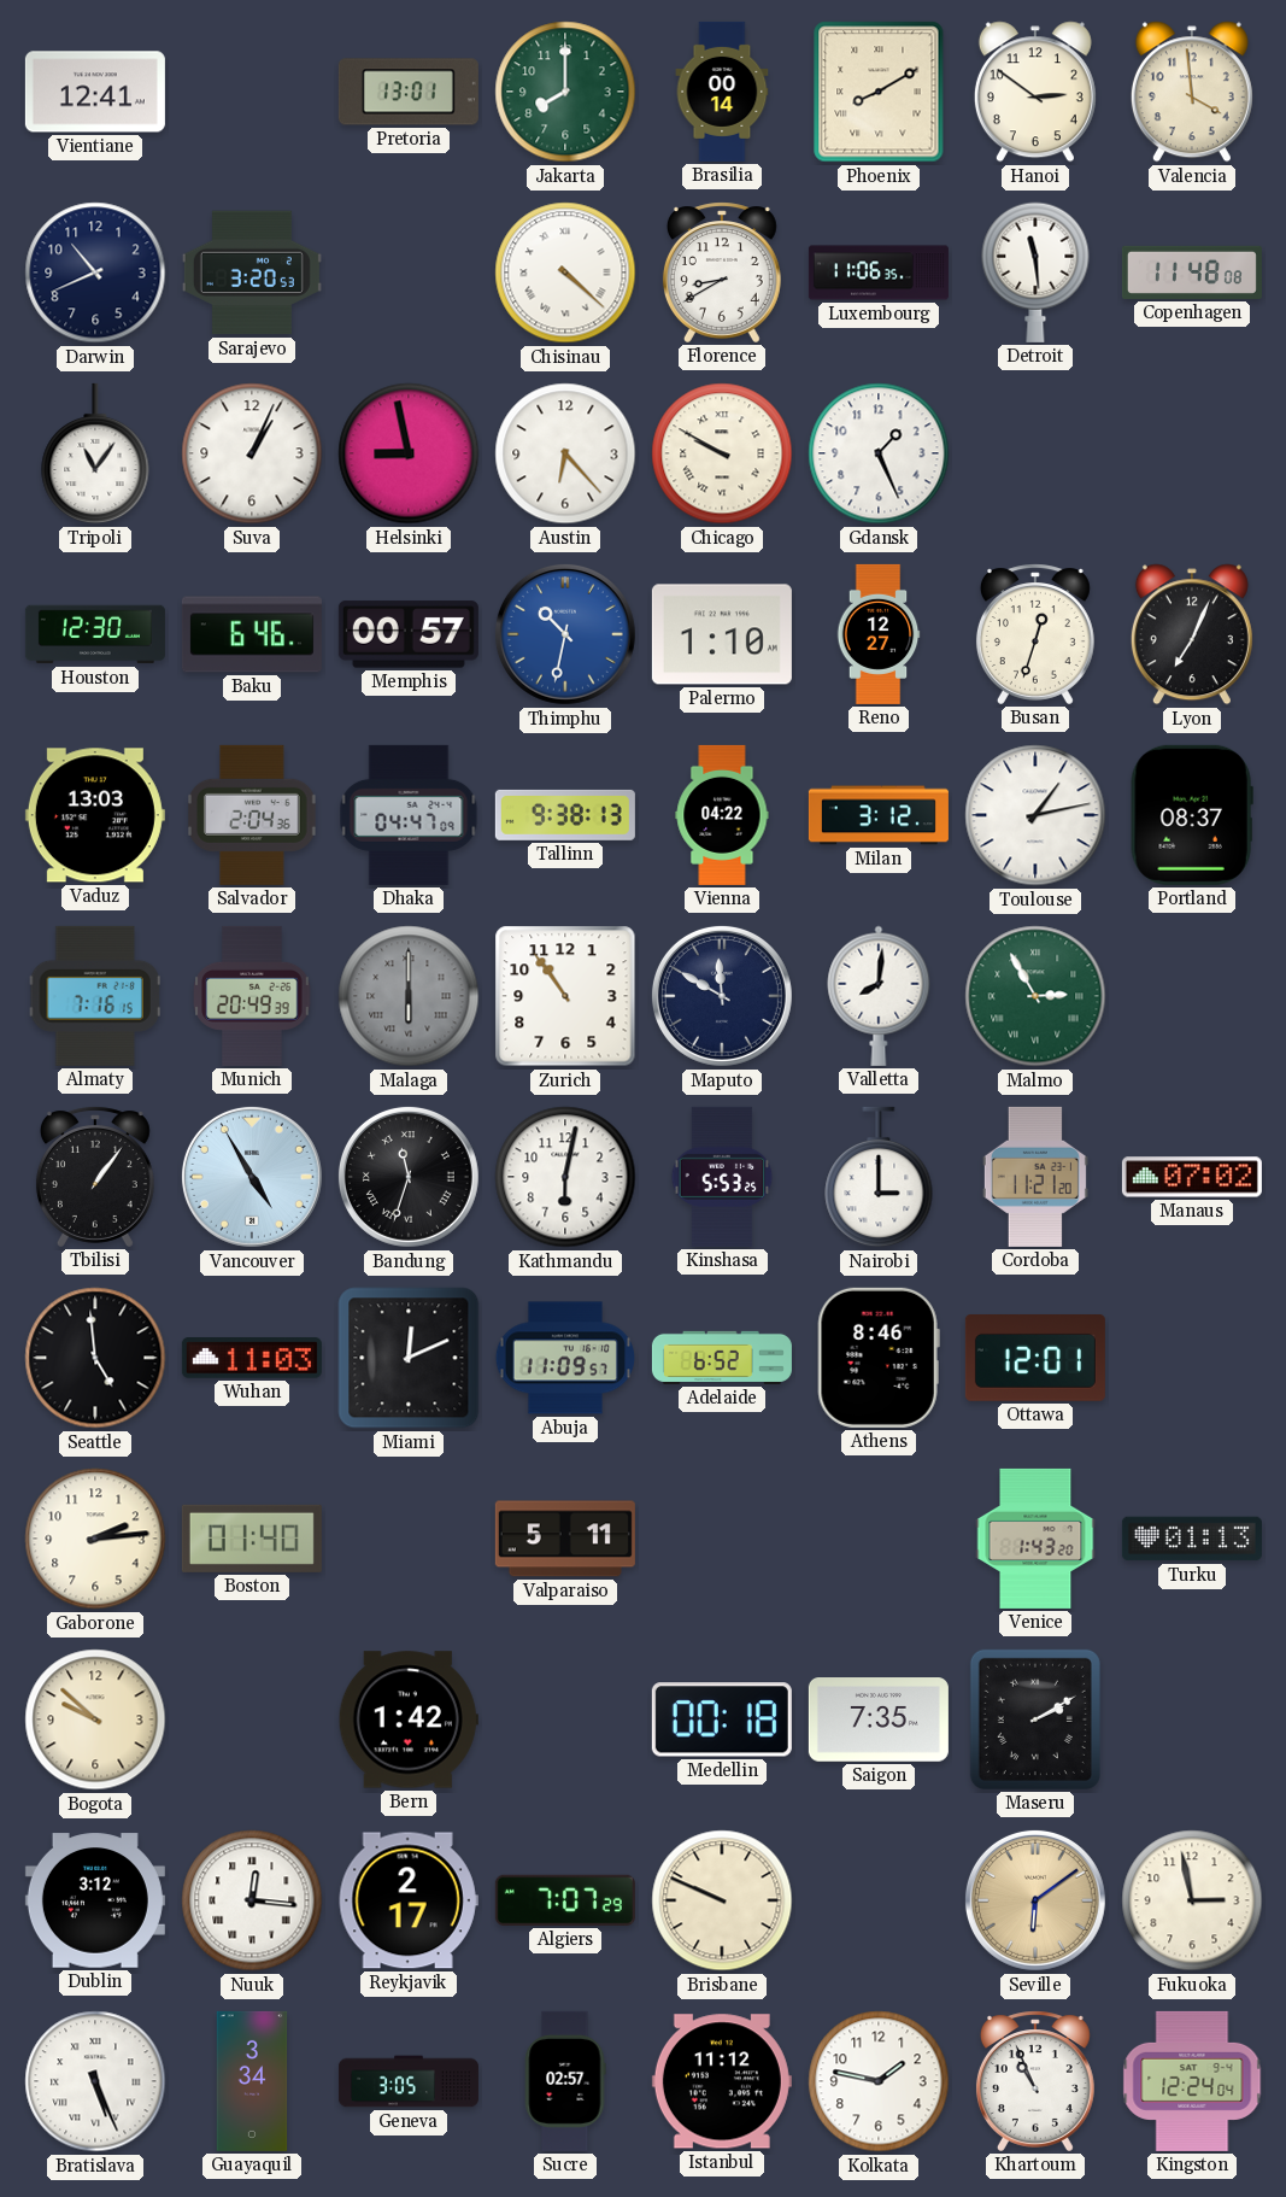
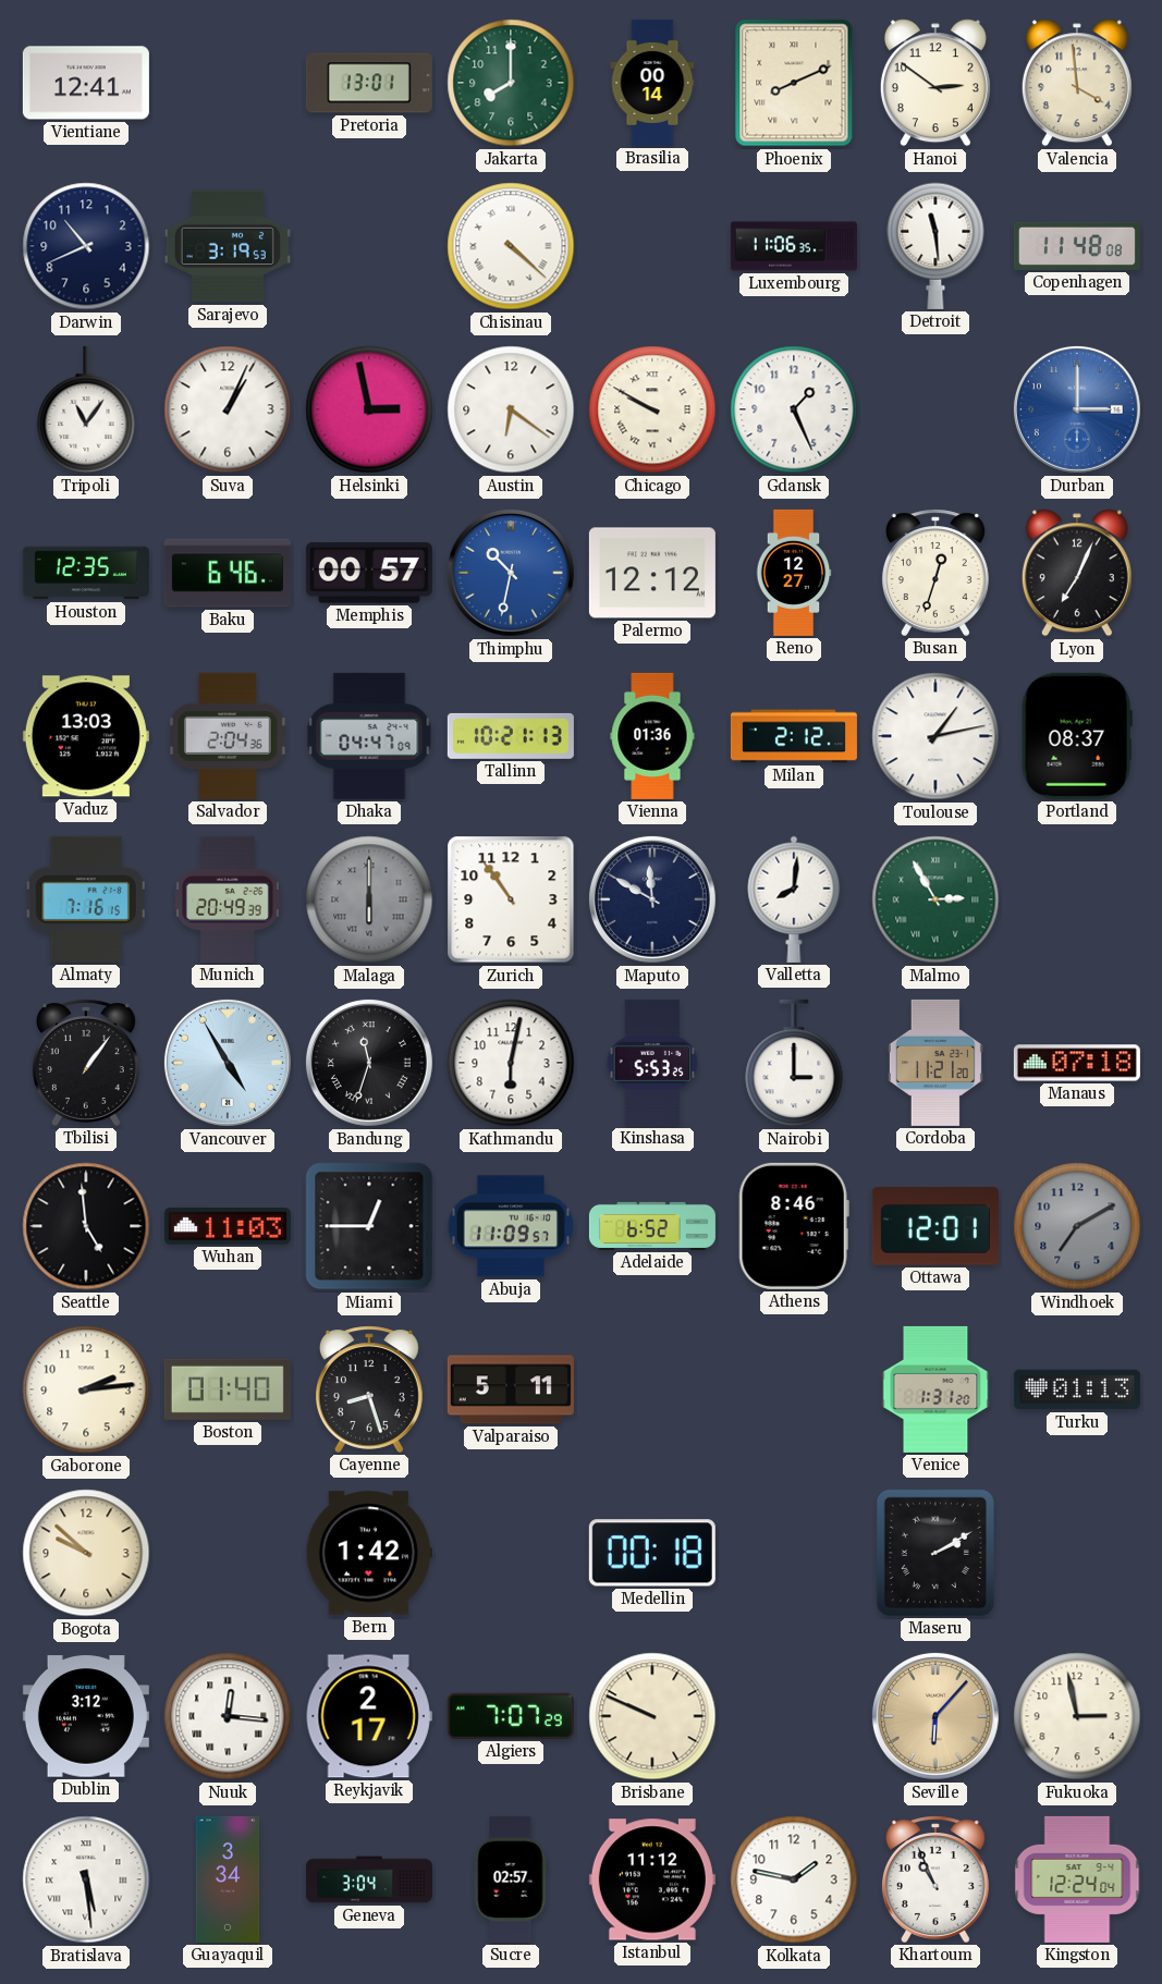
Phoenix: 8:10 -> 8:11
Sarajevo: 3:20 -> 3:19
Florence: 8:40 -> none
Helsinki: 8:58 -> 2:58
Austin: 6:23 -> 6:21
Durban: none -> 3:00
Houston: 12:30 -> 12:35
Palermo: 1:10 -> 12:12
Tallinn: 9:38 -> 10:21
Vienna: 04:22 -> 01:36
Milan: 3:12 -> 2:12
Manaus: 07:02 -> 07:18
Miami: 12:11 -> 12:45
Windhoek: none -> 7:10
Cayenne: none -> 8:27
Venice: 1:43 -> 1:31
Saigon: 7:35 -> none
Seville: 6:09 -> 6:07
Bratislava: 5:26 -> 5:29
Geneva: 3:05 -> 3:04
